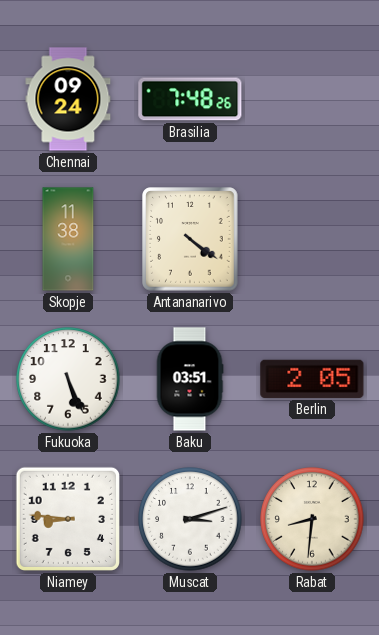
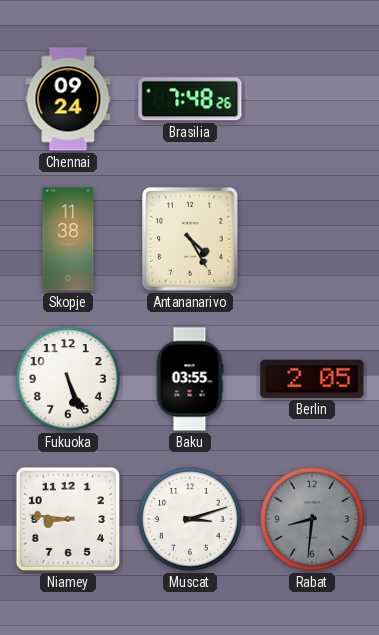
Antananarivo: 4:21 -> 4:25
Baku: 03:51 -> 03:55
Rabat dial: cream -> grey
